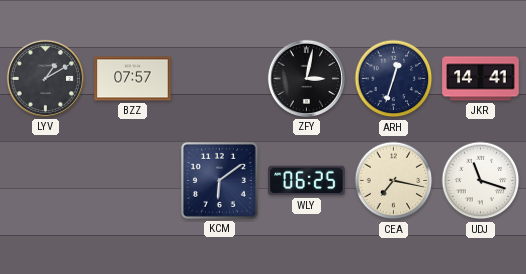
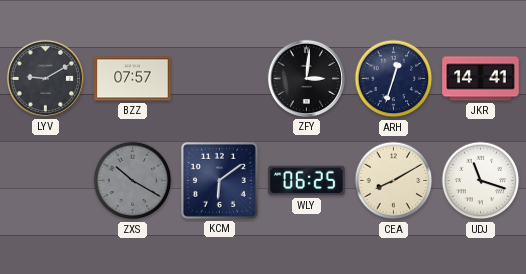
LYV: 1:10 -> 9:10
ZFY: 3:02 -> 3:01
ZXS: none -> 10:20
CEA: 7:17 -> 8:10
